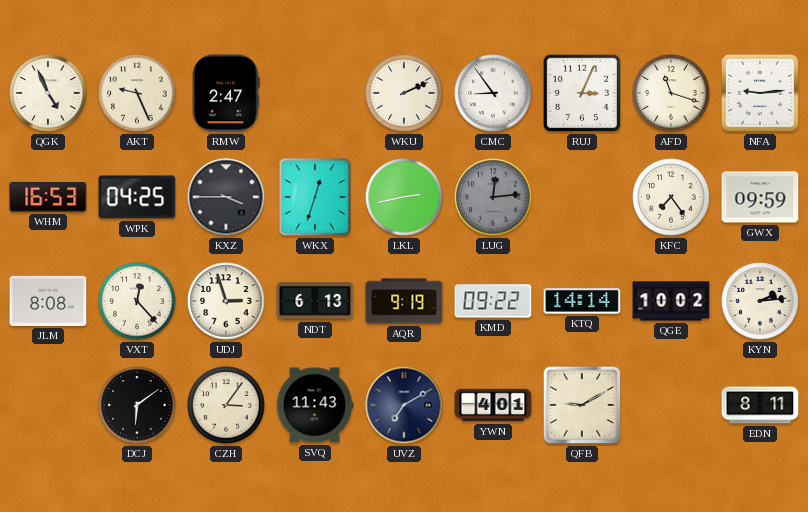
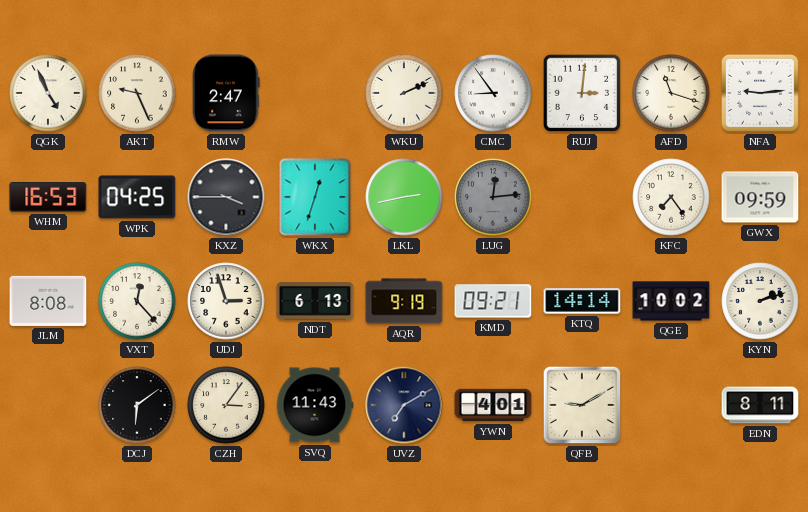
RUJ: 3:04 -> 3:01
KMD: 09:22 -> 09:21
KYN: 2:14 -> 2:12
